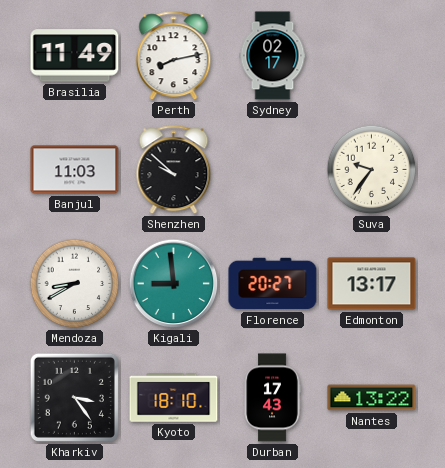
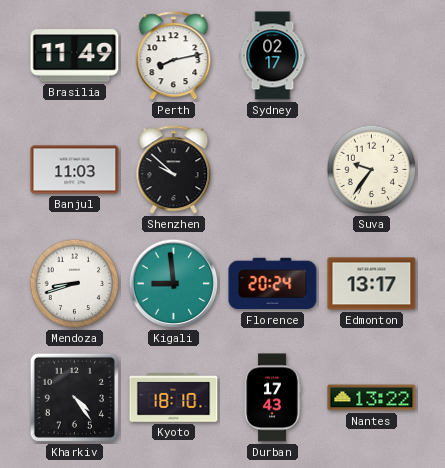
Mendoza: 8:40 -> 8:42
Florence: 20:27 -> 20:24
Kharkiv: 3:24 -> 4:24
